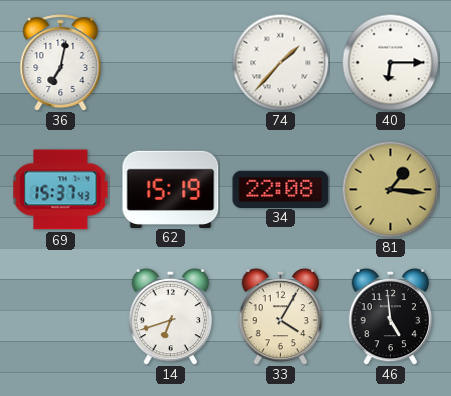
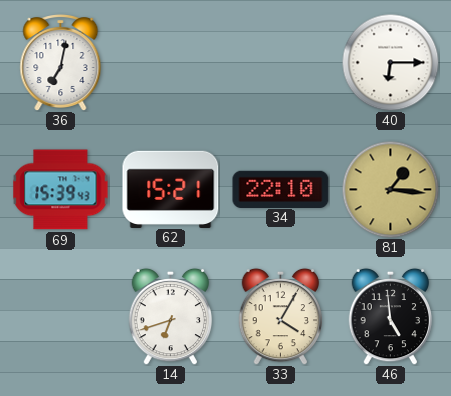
74: 1:37 -> none
69: 15:37 -> 15:39
62: 15:19 -> 15:21
34: 22:08 -> 22:10
